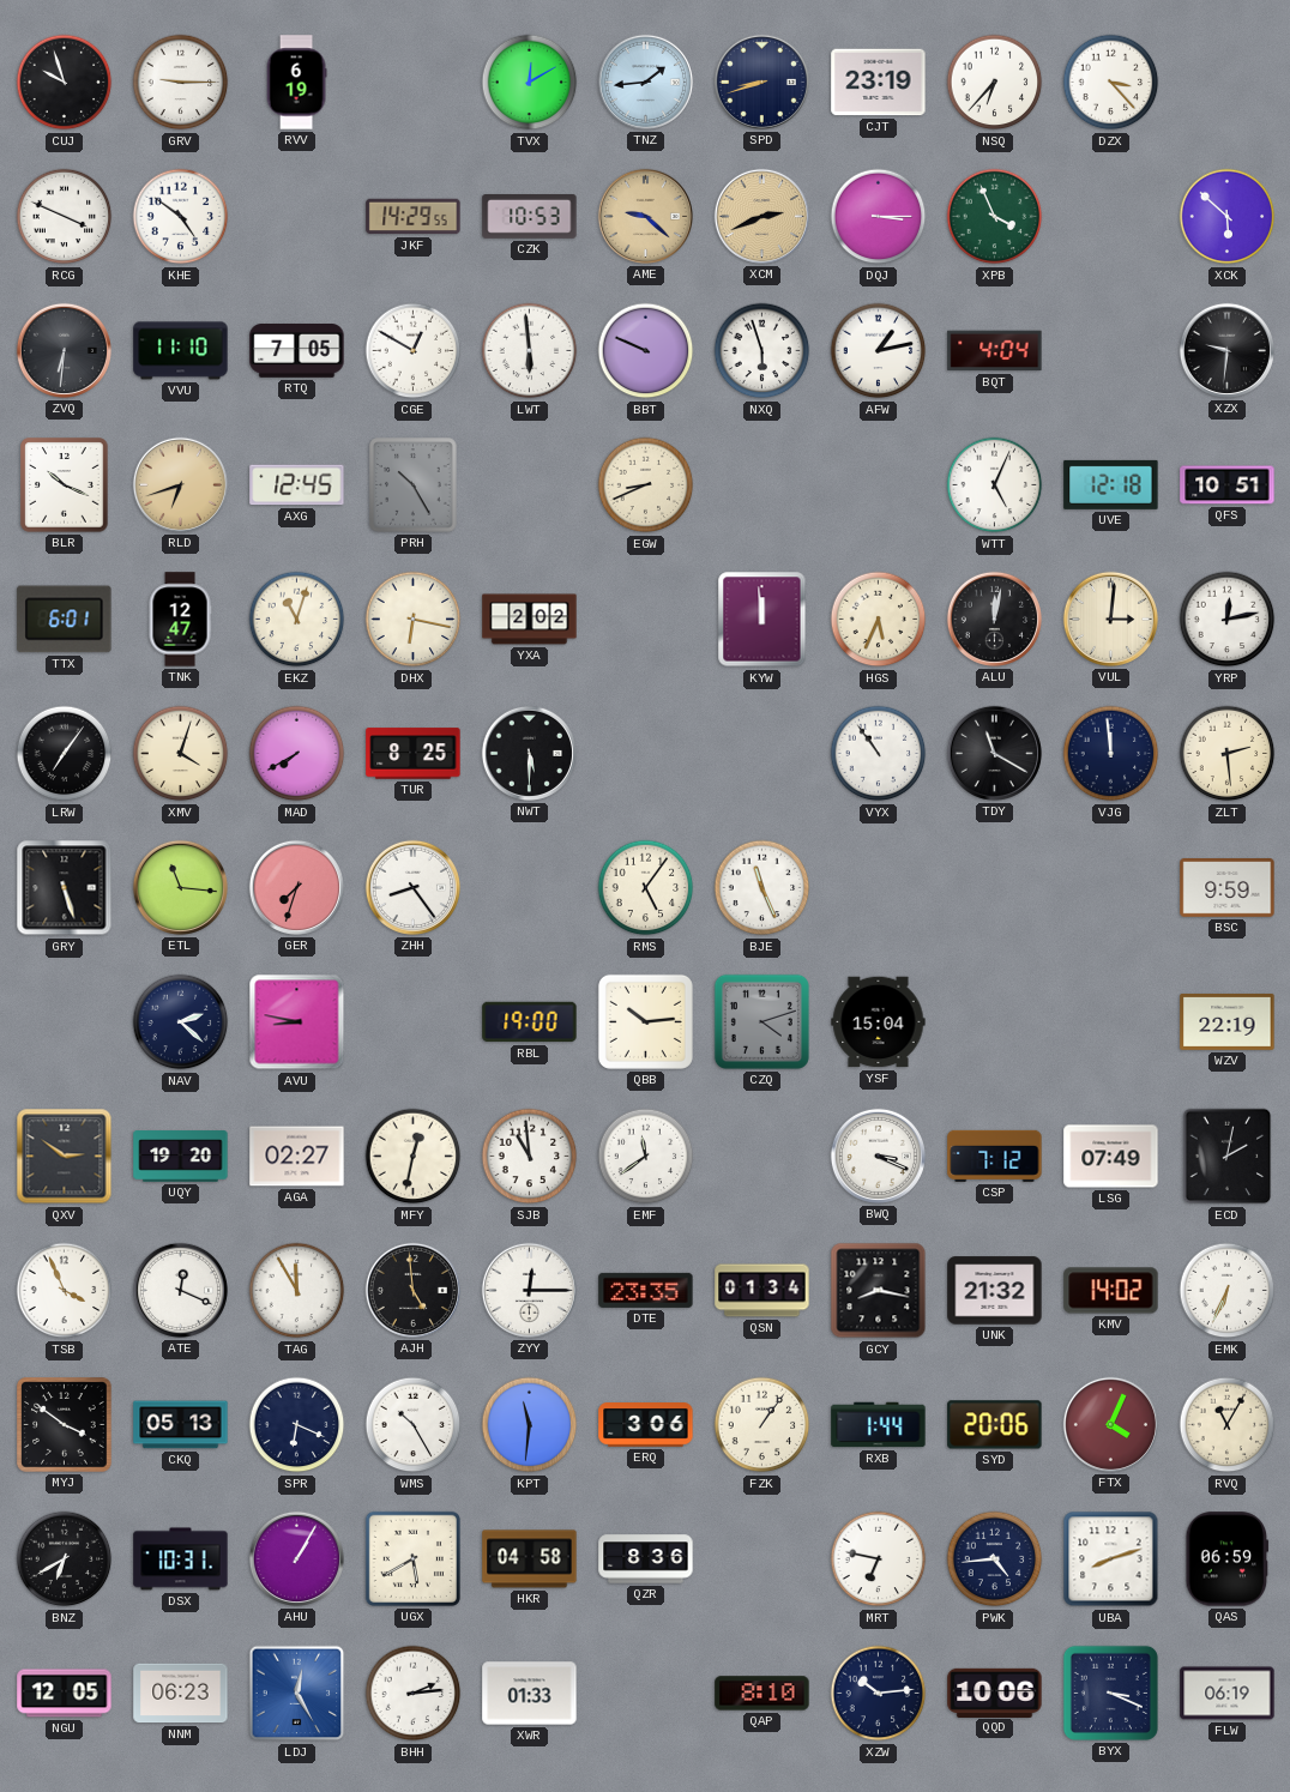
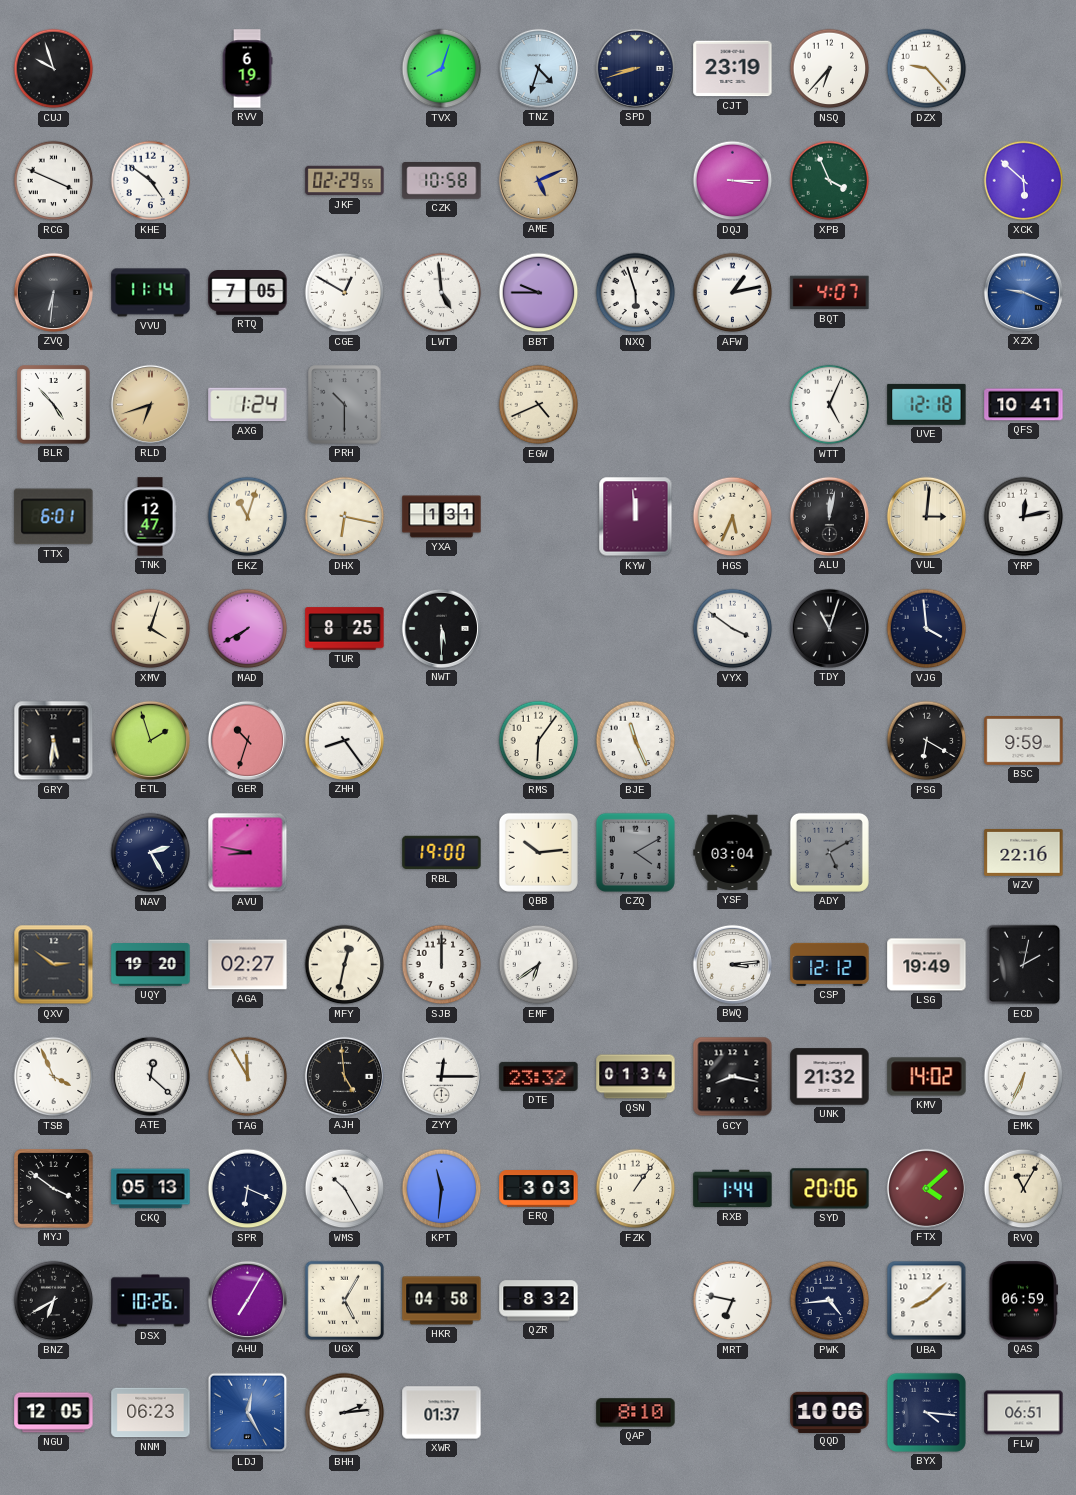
GRV: 9:15 -> none
TVX: 12:10 -> 8:03
TNZ: 1:44 -> 4:33
DZX: 3:23 -> 9:23
JKF: 14:29 -> 02:29
CZK: 10:53 -> 10:58
AME: 9:22 -> 5:11
XCM: 2:41 -> none
VVU: 11:10 -> 11:14
LWT: 5:59 -> 4:59
BBT: 9:49 -> 9:45
BQT: 4:04 -> 4:07
XZX: 9:31 -> 9:19
XZX dial: black -> blue
BLR: 10:19 -> 4:53
AXG: 12:45 -> 1:24
PRH: 10:25 -> 10:30
EGW: 8:41 -> 4:41
QFS: 10:51 -> 10:41
YXA: 2:02 -> 1:31
LRW: 7:06 -> none
VYX: 10:54 -> 3:51
TDY: 11:20 -> 11:03
VJG: 11:59 -> 3:59
ZLT: 2:29 -> none
GRY: 5:27 -> 5:31
ETL: 11:16 -> 1:57
GER: 7:33 -> 10:33
RMS: 5:06 -> 6:06
PSG: none -> 6:20
NAV: 2:22 -> 2:25
CZQ: 4:12 -> 4:10
YSF: 15:04 -> 03:04
ADY: none -> 5:10
WZV: 22:19 -> 22:16
SJB: 10:59 -> 12:00
EMF: 11:39 -> 6:39
BWQ: 3:19 -> 3:14
CSP: 7:12 -> 12:12
LSG: 07:49 -> 19:49
ATE: 12:19 -> 12:22
DTE: 23:35 -> 23:32
ERQ: 3:06 -> 3:03
FTX: 4:04 -> 4:08
DSX: 10:31 -> 10:26
AHU: 1:05 -> 7:05
UGX: 5:40 -> 5:05
QZR: 8:36 -> 8:32
UBA: 8:12 -> 8:08
XWR: 01:33 -> 01:37
XZW: 10:14 -> none
BYX: 3:19 -> 4:16
FLW: 06:19 -> 06:51
